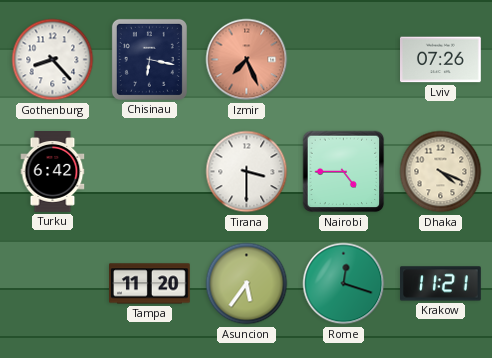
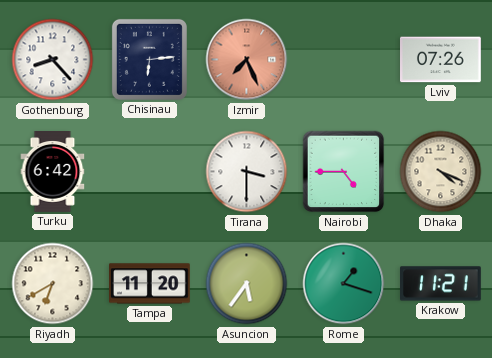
Chisinau: 6:17 -> 6:14
Riyadh: none -> 6:40
Rome: 12:18 -> 1:18
